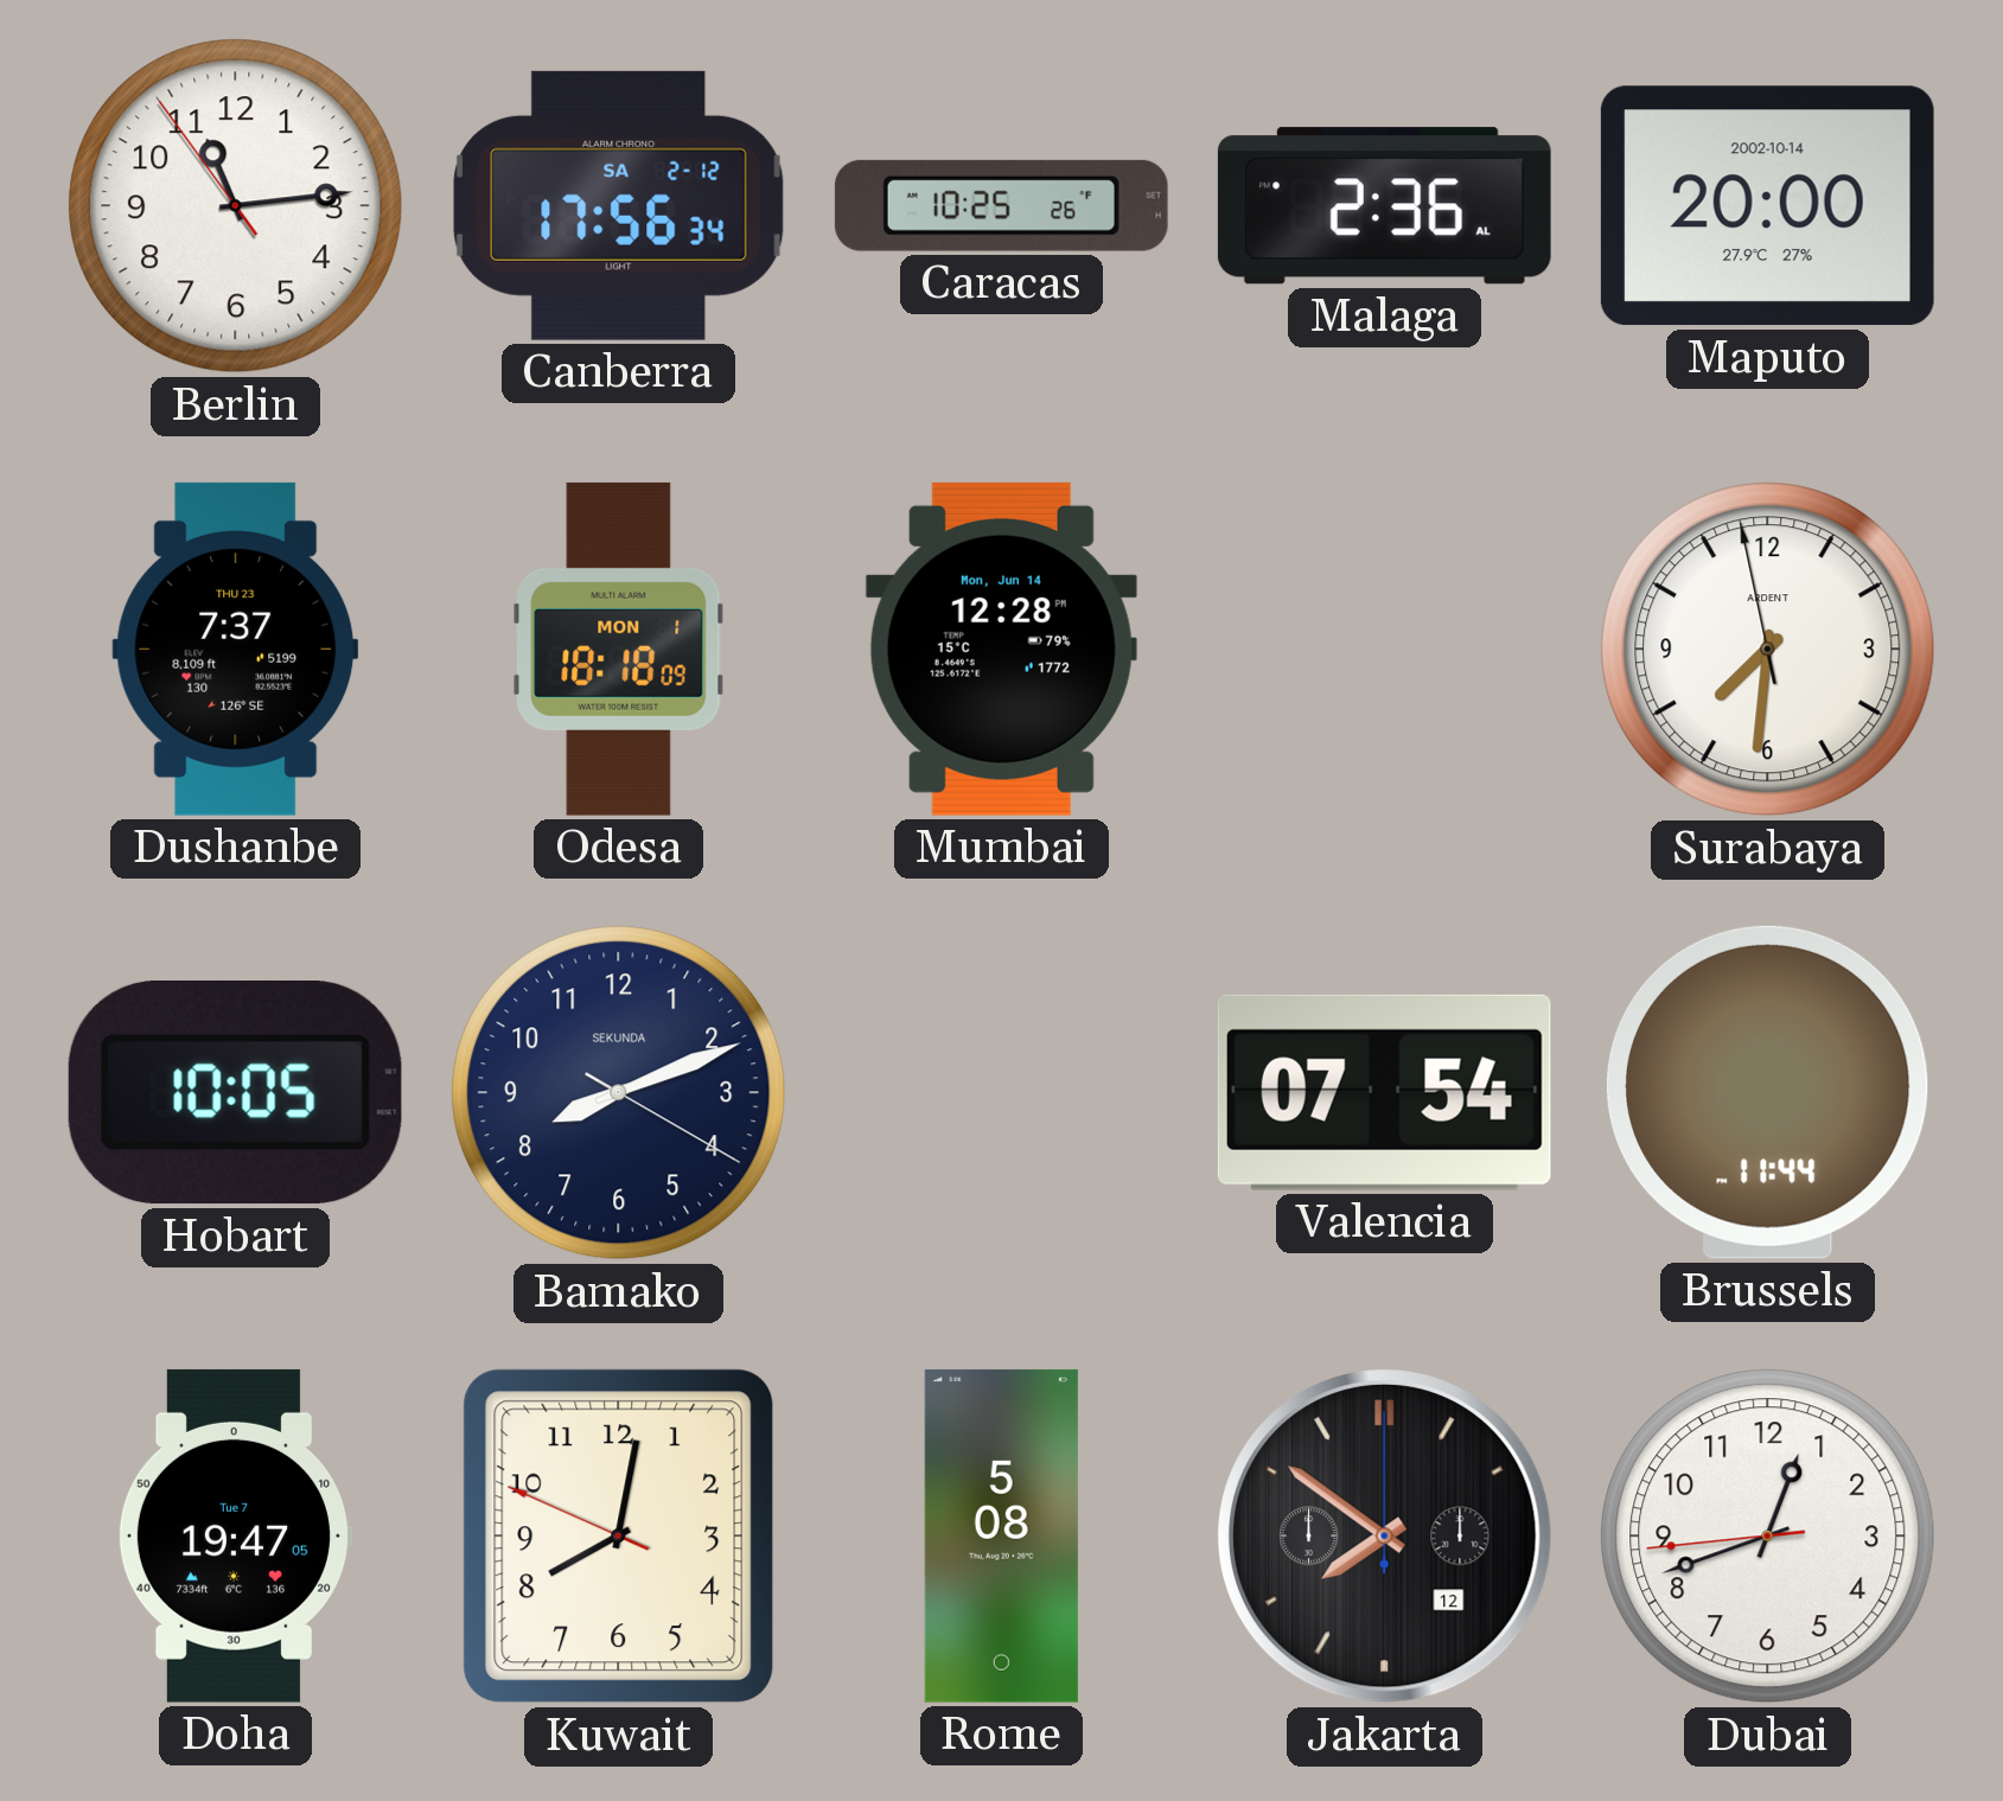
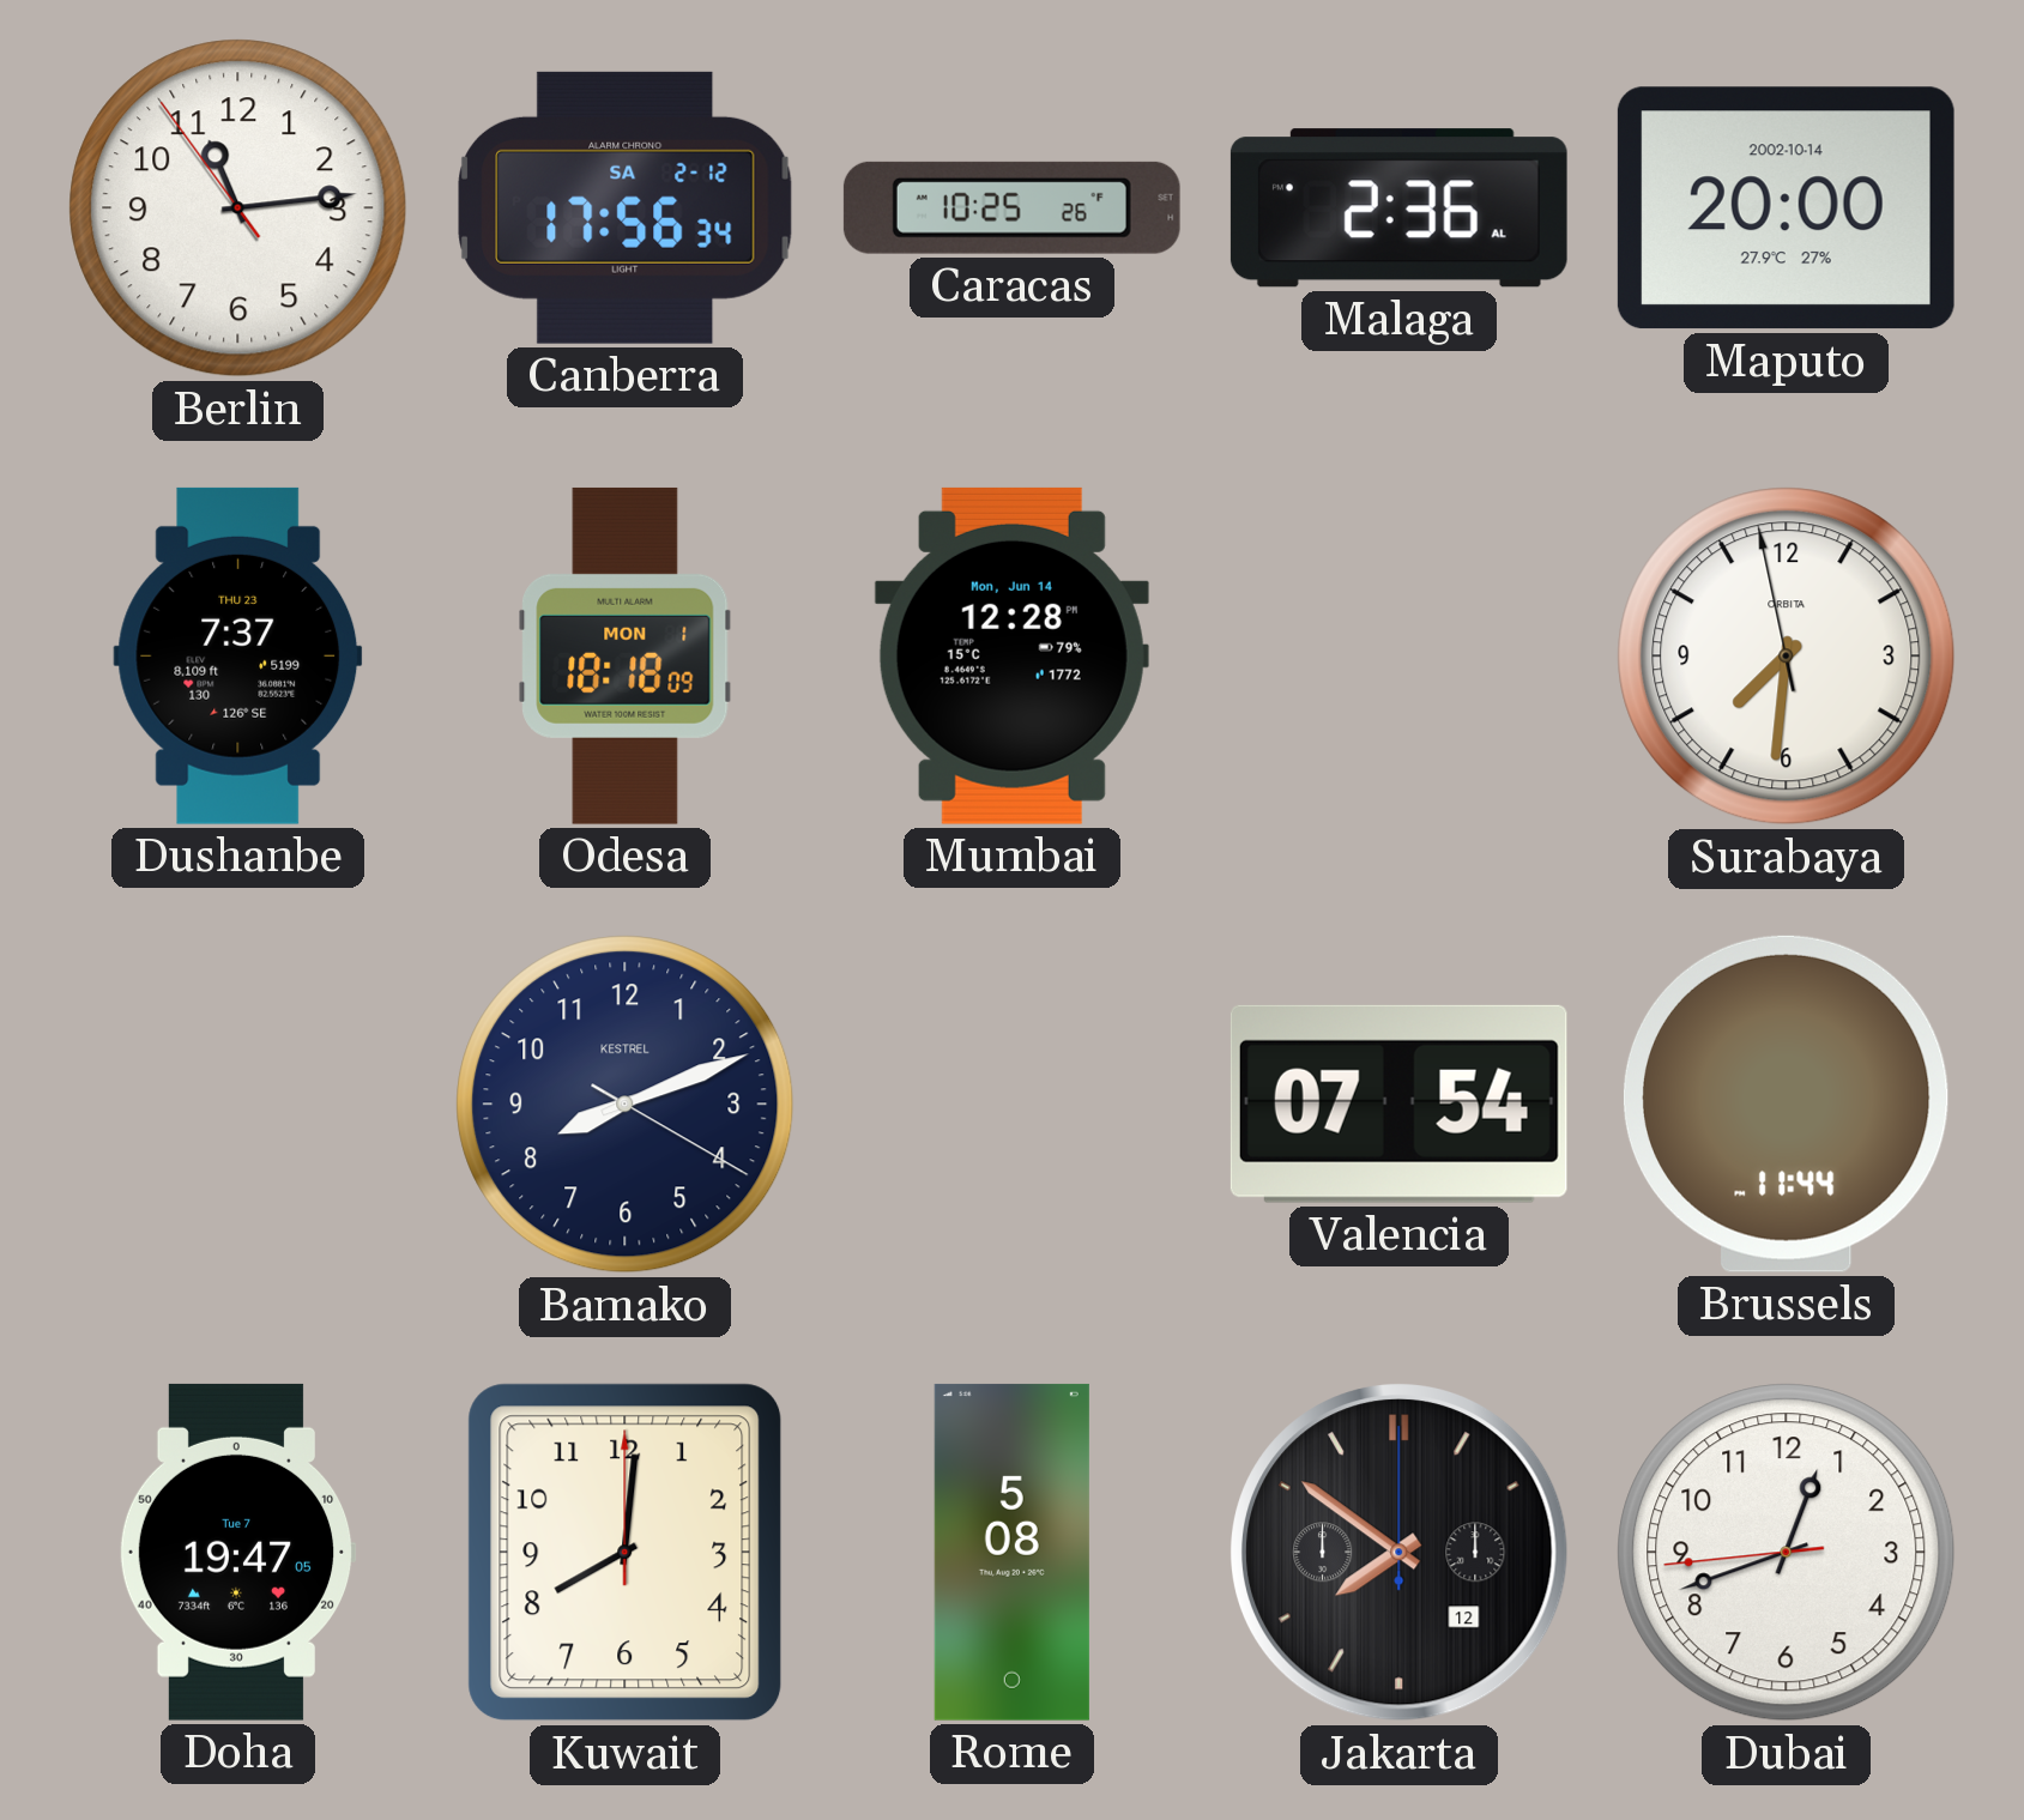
Surabaya brand: ARDENT -> ORBITA
Hobart: 10:05 -> none
Bamako brand: SEKUNDA -> KESTREL
Kuwait: 8:01:49 -> 8:01:00
